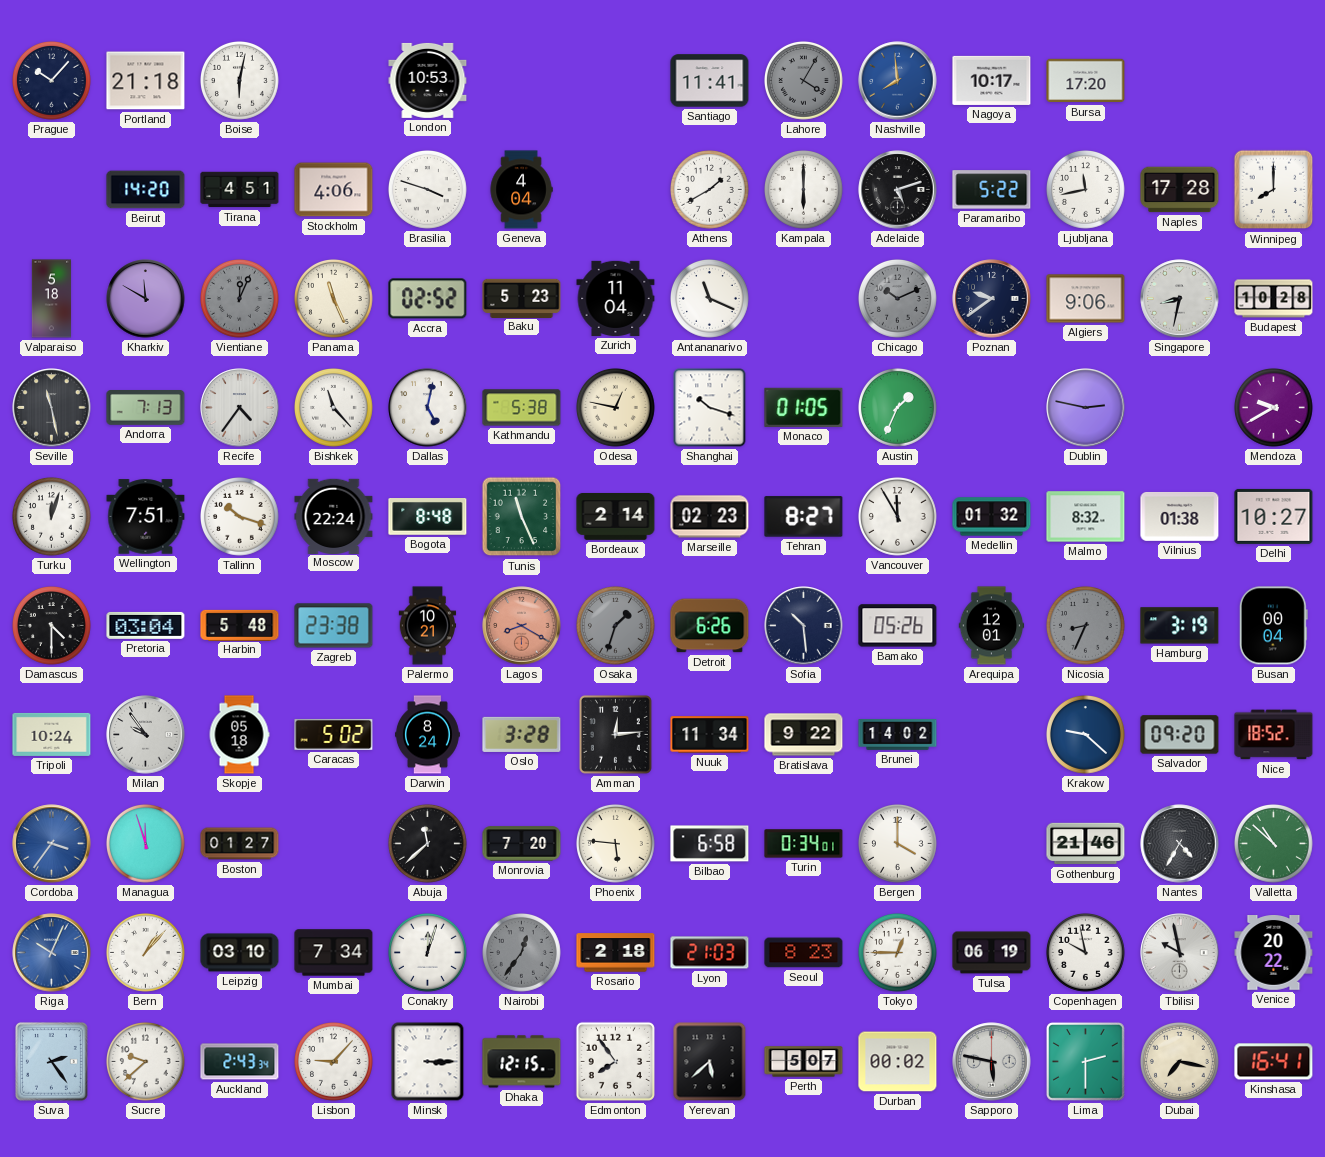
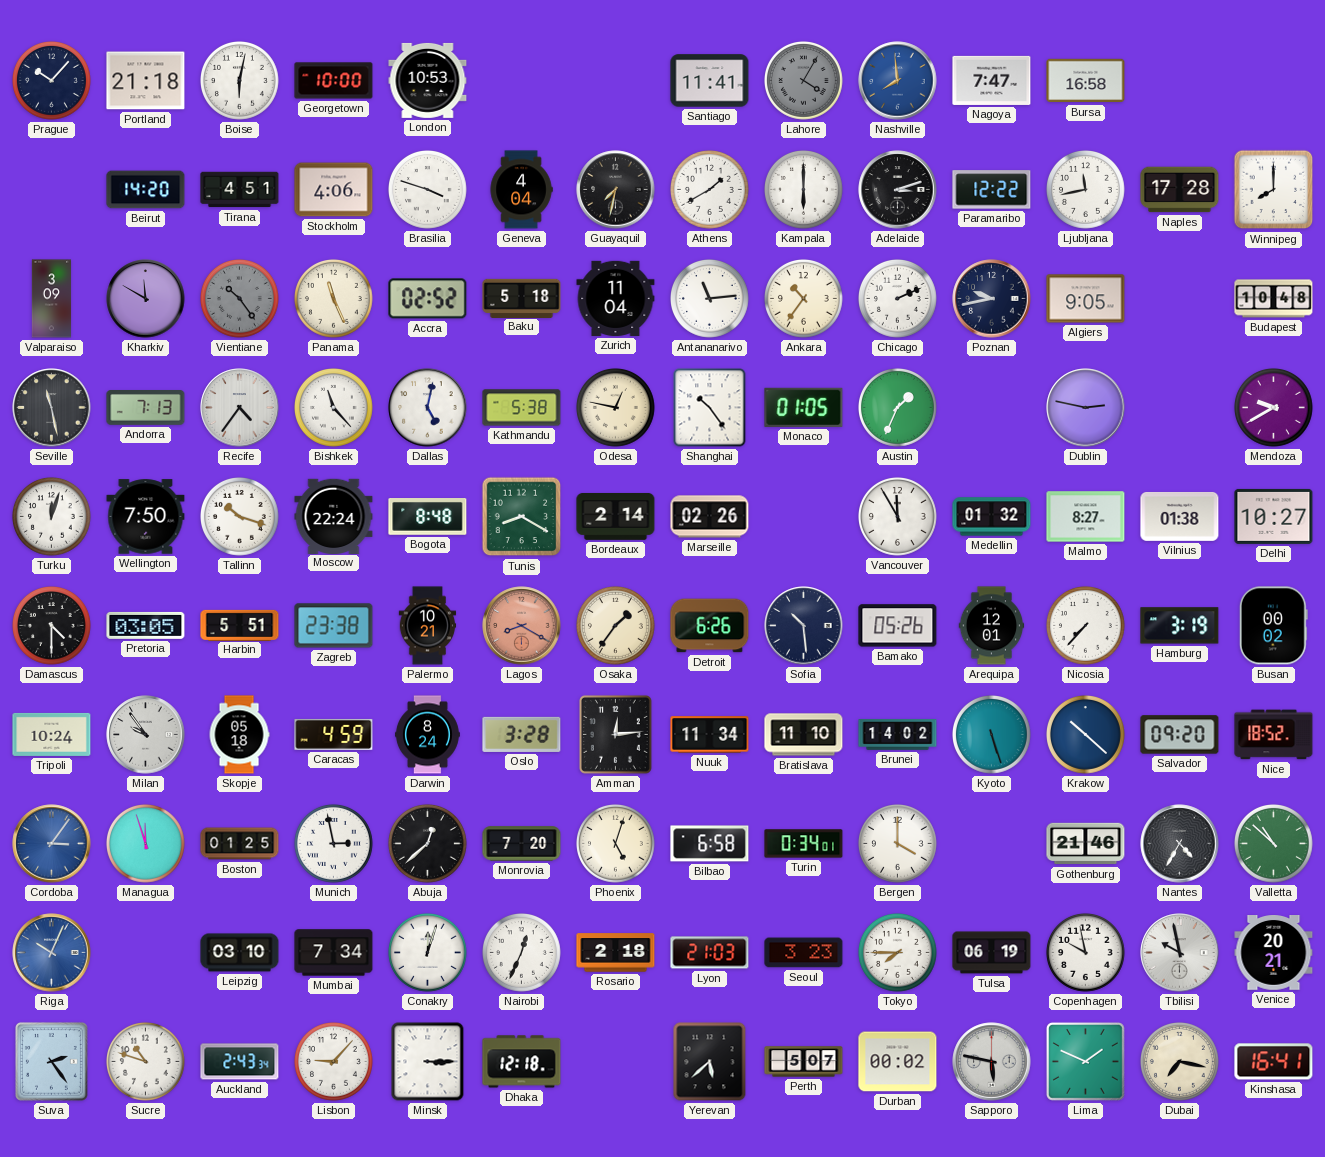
Georgetown: none -> 10:00
Nagoya: 10:17 -> 7:47
Bursa: 17:20 -> 16:58
Guayaquil: none -> 7:32
Adelaide: 5:12 -> 3:12
Paramaribo: 5:22 -> 12:22
Valparaiso: 5:18 -> 3:09
Vientiane: 12:04 -> 10:24
Baku: 5:23 -> 5:18
Antananarivo: 11:19 -> 11:14
Ankara: none -> 10:36
Chicago: 10:11 -> 2:11
Chicago dial: grey -> white
Poznan: 9:39 -> 9:43
Algiers: 9:06 -> 9:05
Singapore: 8:32 -> none
Budapest: 10:28 -> 10:48
Shanghai: 10:18 -> 10:24
Wellington: 7:51 -> 7:50
Tunis: 11:26 -> 8:20
Marseille: 02:23 -> 02:26
Tehran: 8:27 -> none
Malmo: 8:32 -> 8:27
Pretoria: 03:04 -> 03:05
Harbin: 5:48 -> 5:51
Osaka: 1:33 -> 1:36
Osaka dial: grey -> cream
Nicosia: 8:34 -> 7:37
Nicosia dial: grey -> white
Busan: 00:04 -> 00:02
Caracas: 5:02 -> 4:59
Bratislava: 9:22 -> 11:10
Kyoto: none -> 5:27
Krakow: 9:22 -> 10:22
Cordoba: 3:36 -> 3:06
Boston: 01:27 -> 01:25
Munich: none -> 2:58
Abuja: 11:38 -> 12:38
Phoenix: 5:46 -> 5:03
Bern: 1:07 -> none
Nairobi: 12:36 -> 12:34
Nairobi dial: grey -> white
Seoul: 8:23 -> 3:23
Tokyo: 12:45 -> 7:45
Venice: 20:22 -> 20:21
Sucre: 9:38 -> 10:48
Dhaka: 12:15 -> 12:18
Edmonton: 7:54 -> none
Lima: 2:30 -> 1:49
